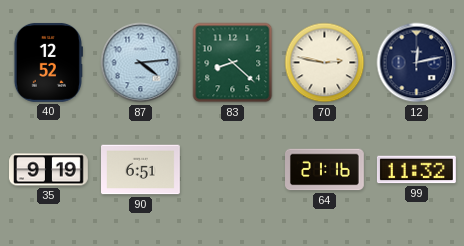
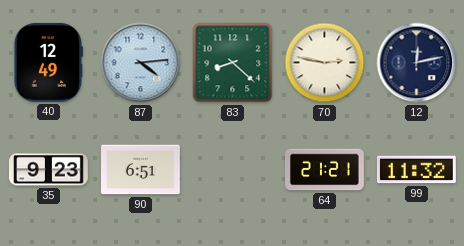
40: 12:52 -> 12:49
35: 9:19 -> 9:23
64: 21:16 -> 21:21
